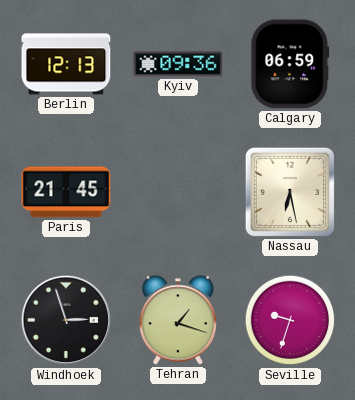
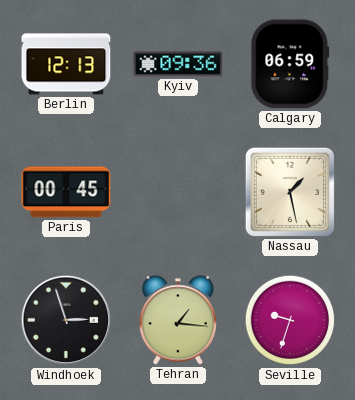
Paris: 21:45 -> 00:45
Nassau: 6:28 -> 1:28
Tehran: 1:18 -> 1:16
